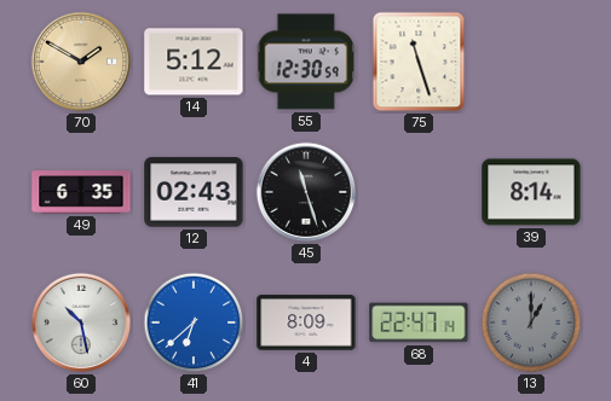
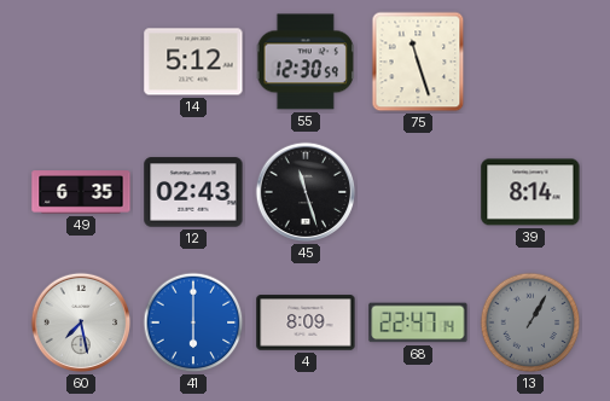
70: 1:50 -> none
60: 10:28 -> 7:28
41: 6:38 -> 6:00
13: 1:00 -> 1:05
